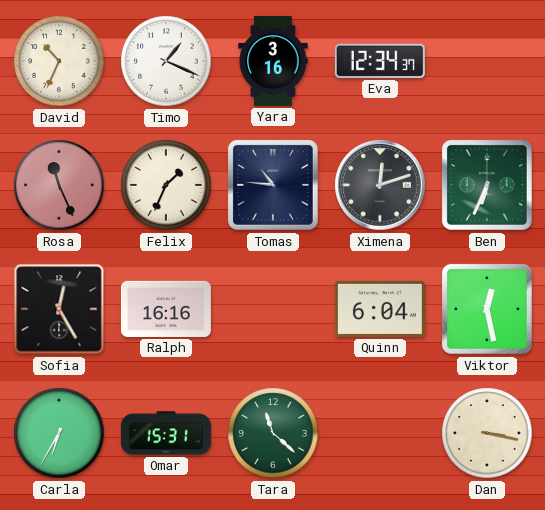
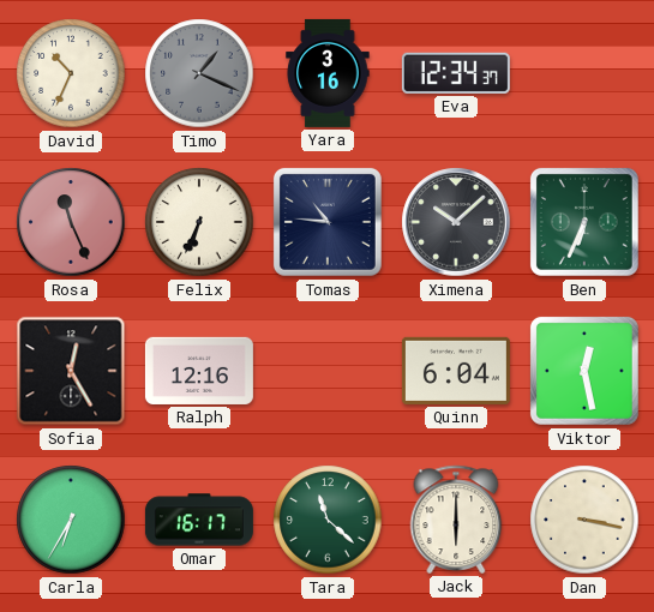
Timo dial: white -> grey
Felix: 1:34 -> 6:34
Ximena: 12:12 -> 10:08
Ralph: 16:16 -> 12:16
Omar: 15:31 -> 16:17
Jack: none -> 6:00
